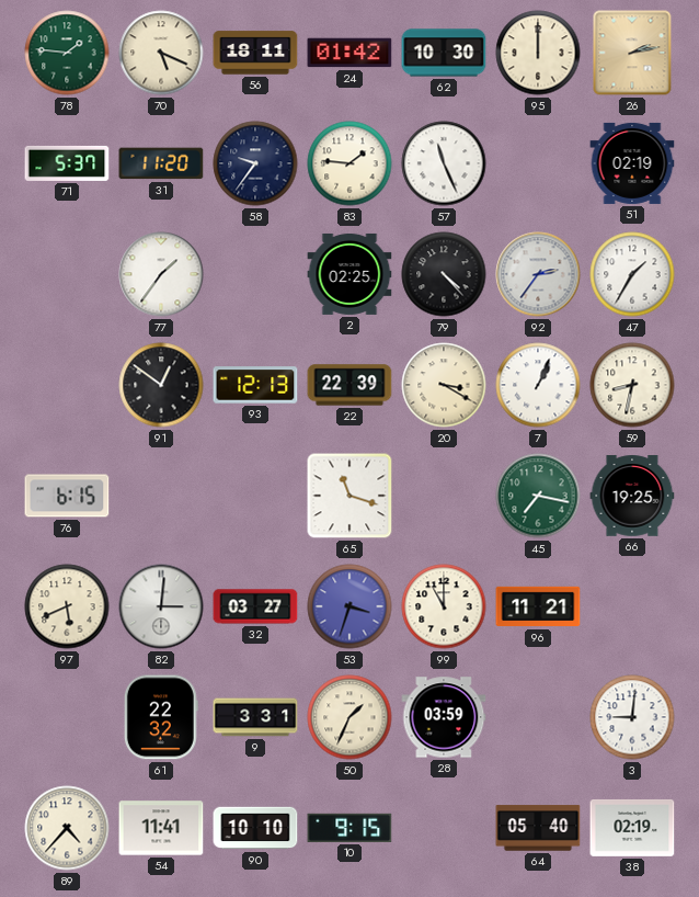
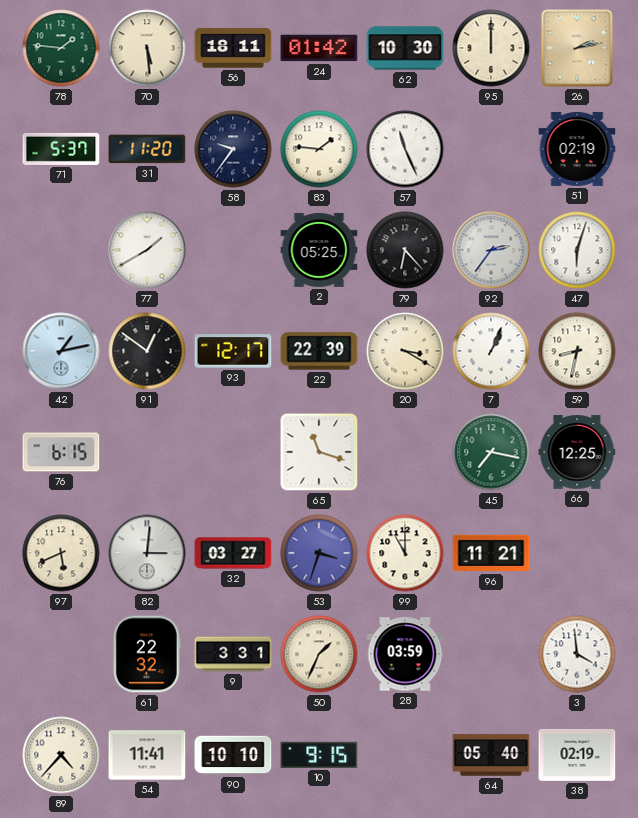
70: 5:19 -> 5:29
77: 1:36 -> 1:40
2: 02:25 -> 05:25
79: 4:23 -> 6:23
47: 1:35 -> 6:03
42: none -> 1:13
93: 12:13 -> 12:17
66: 19:25 -> 12:25
3: 9:01 -> 3:59
